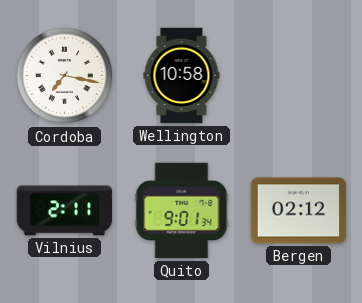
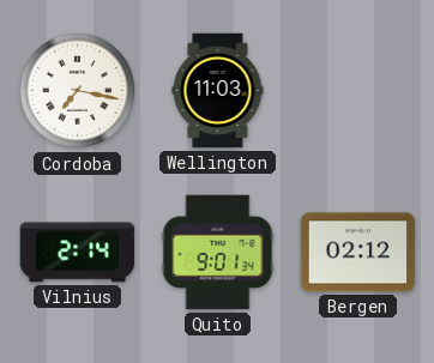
Wellington: 10:58 -> 11:03
Vilnius: 2:11 -> 2:14
